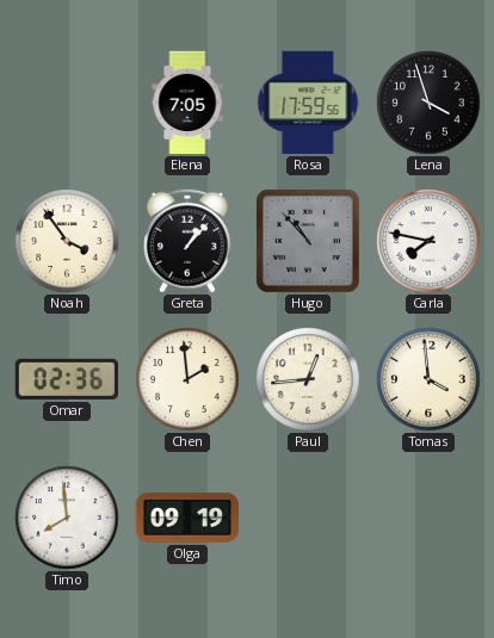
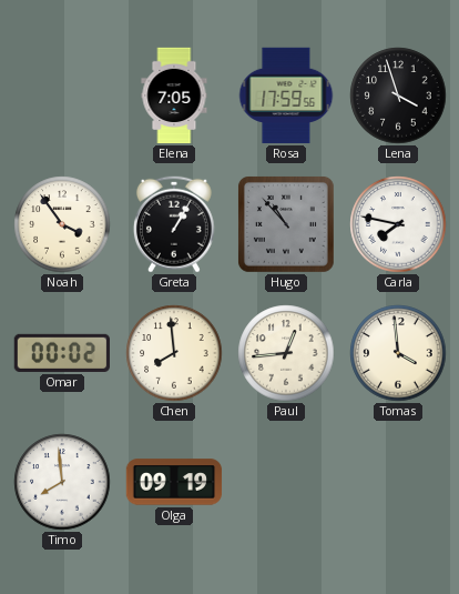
Greta: 1:07 -> 1:05
Omar: 02:36 -> 00:02
Chen: 1:59 -> 7:59
